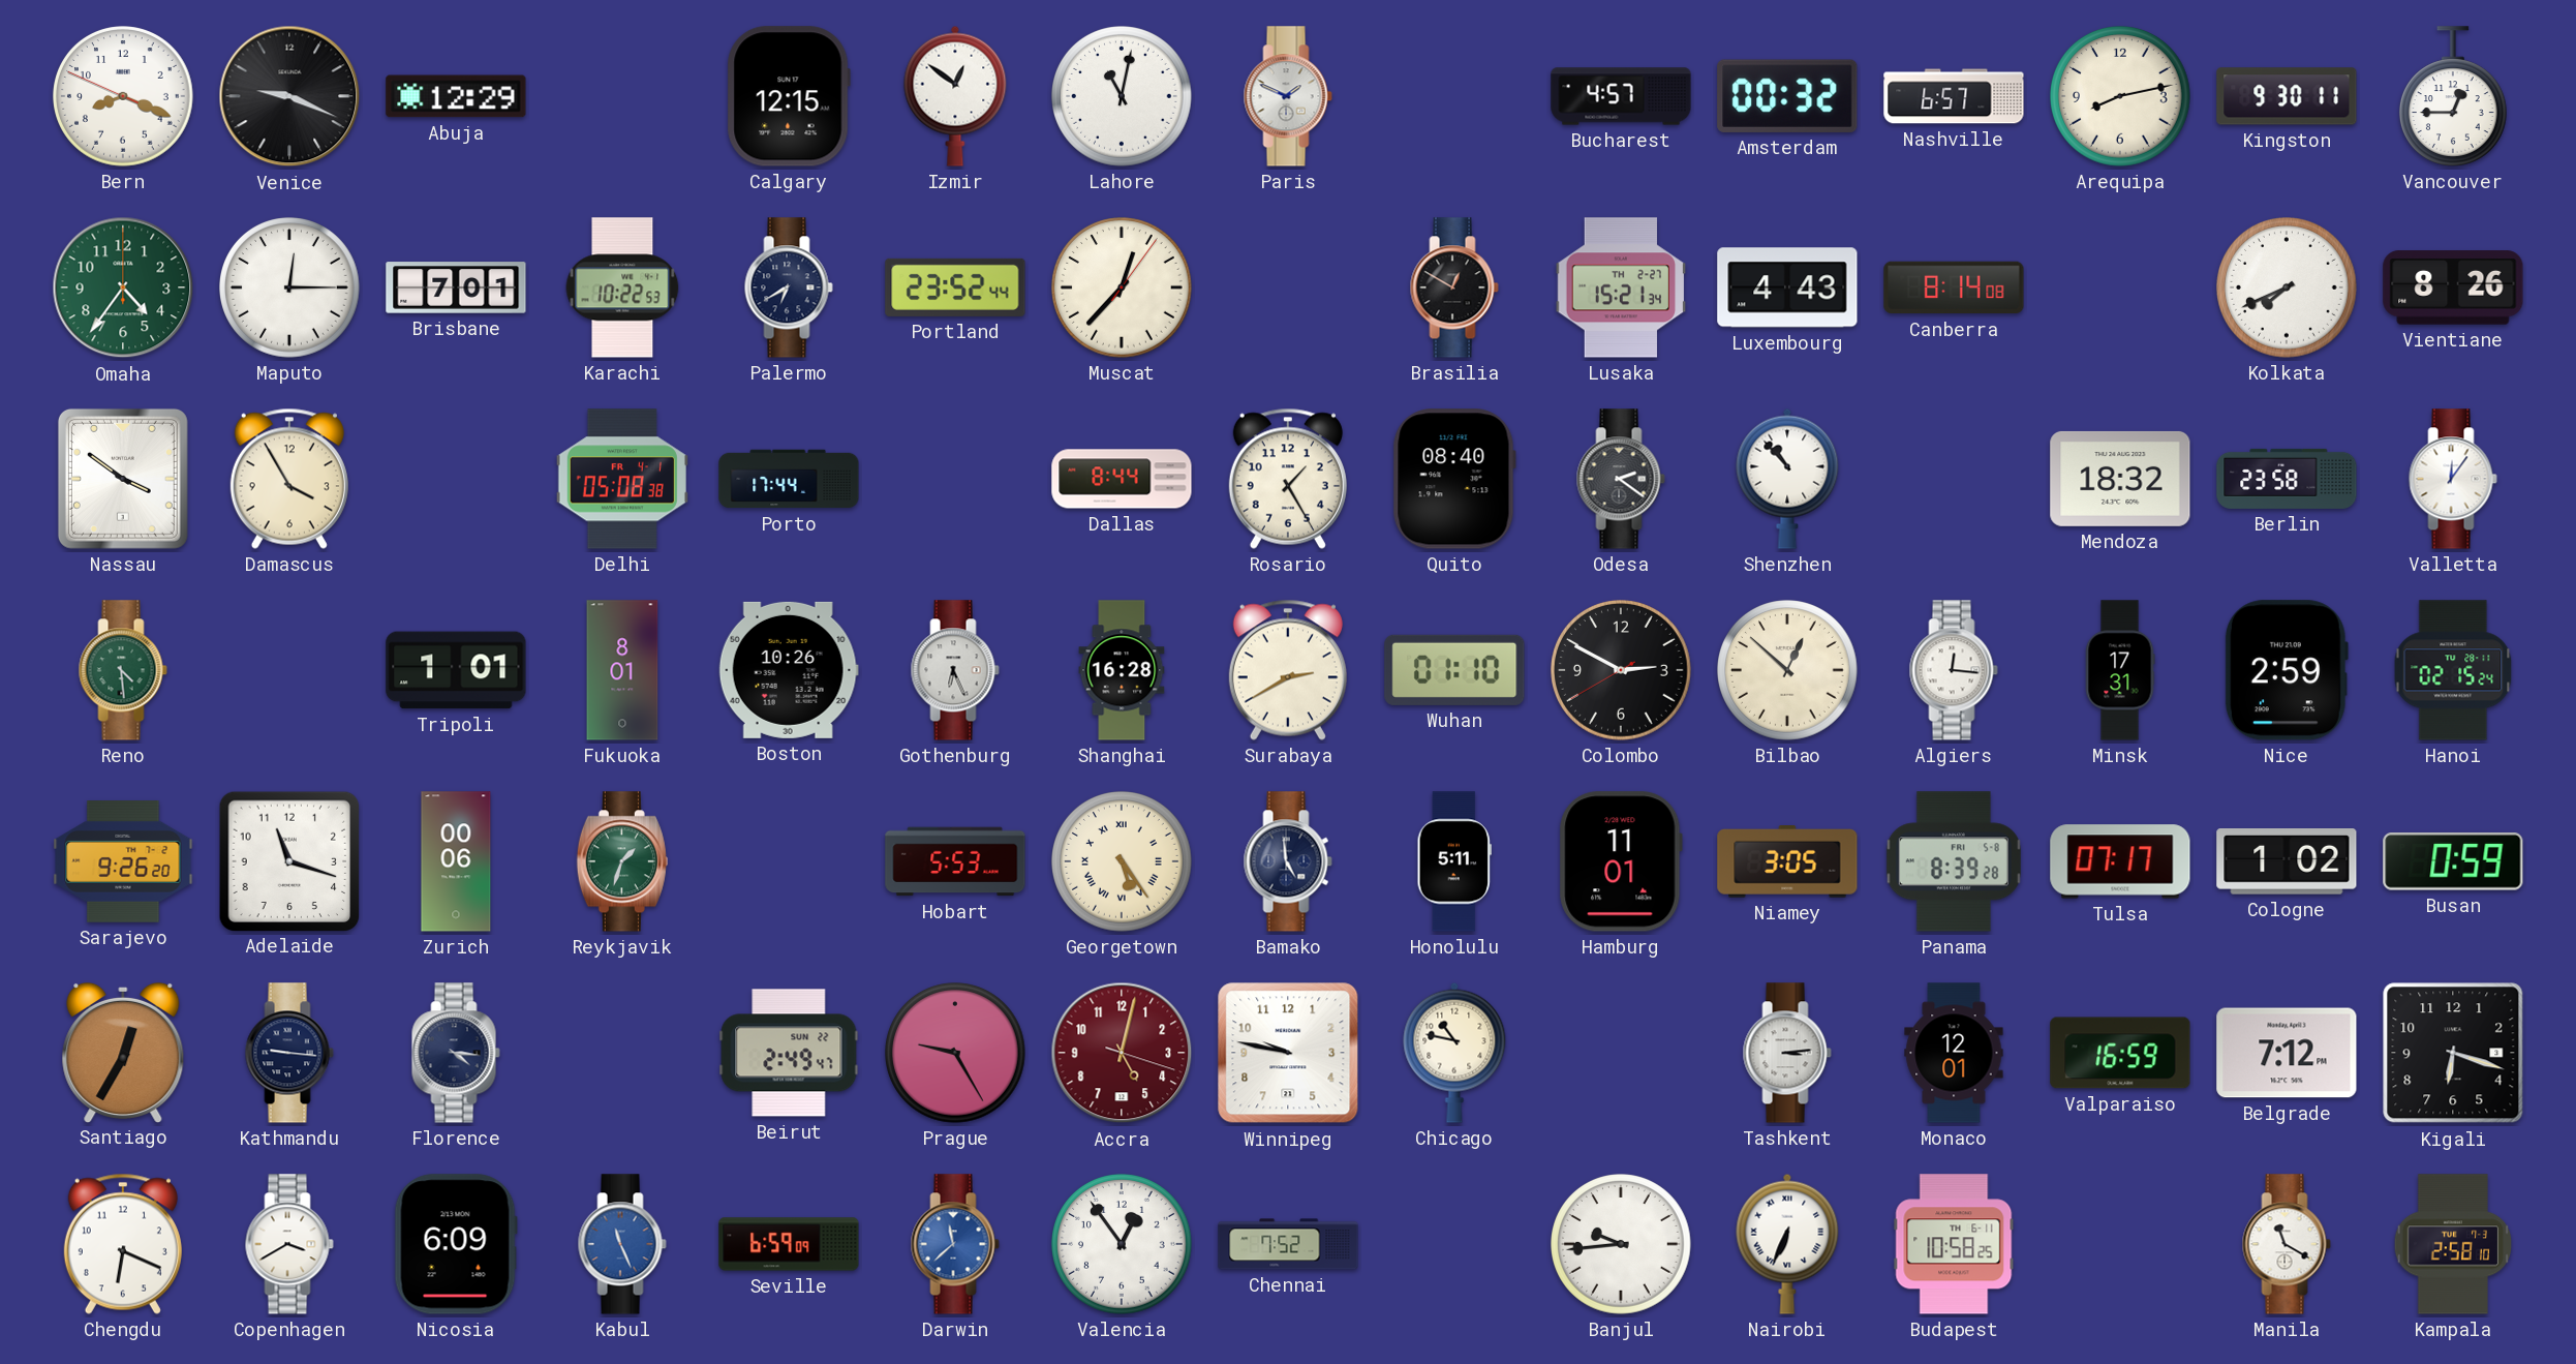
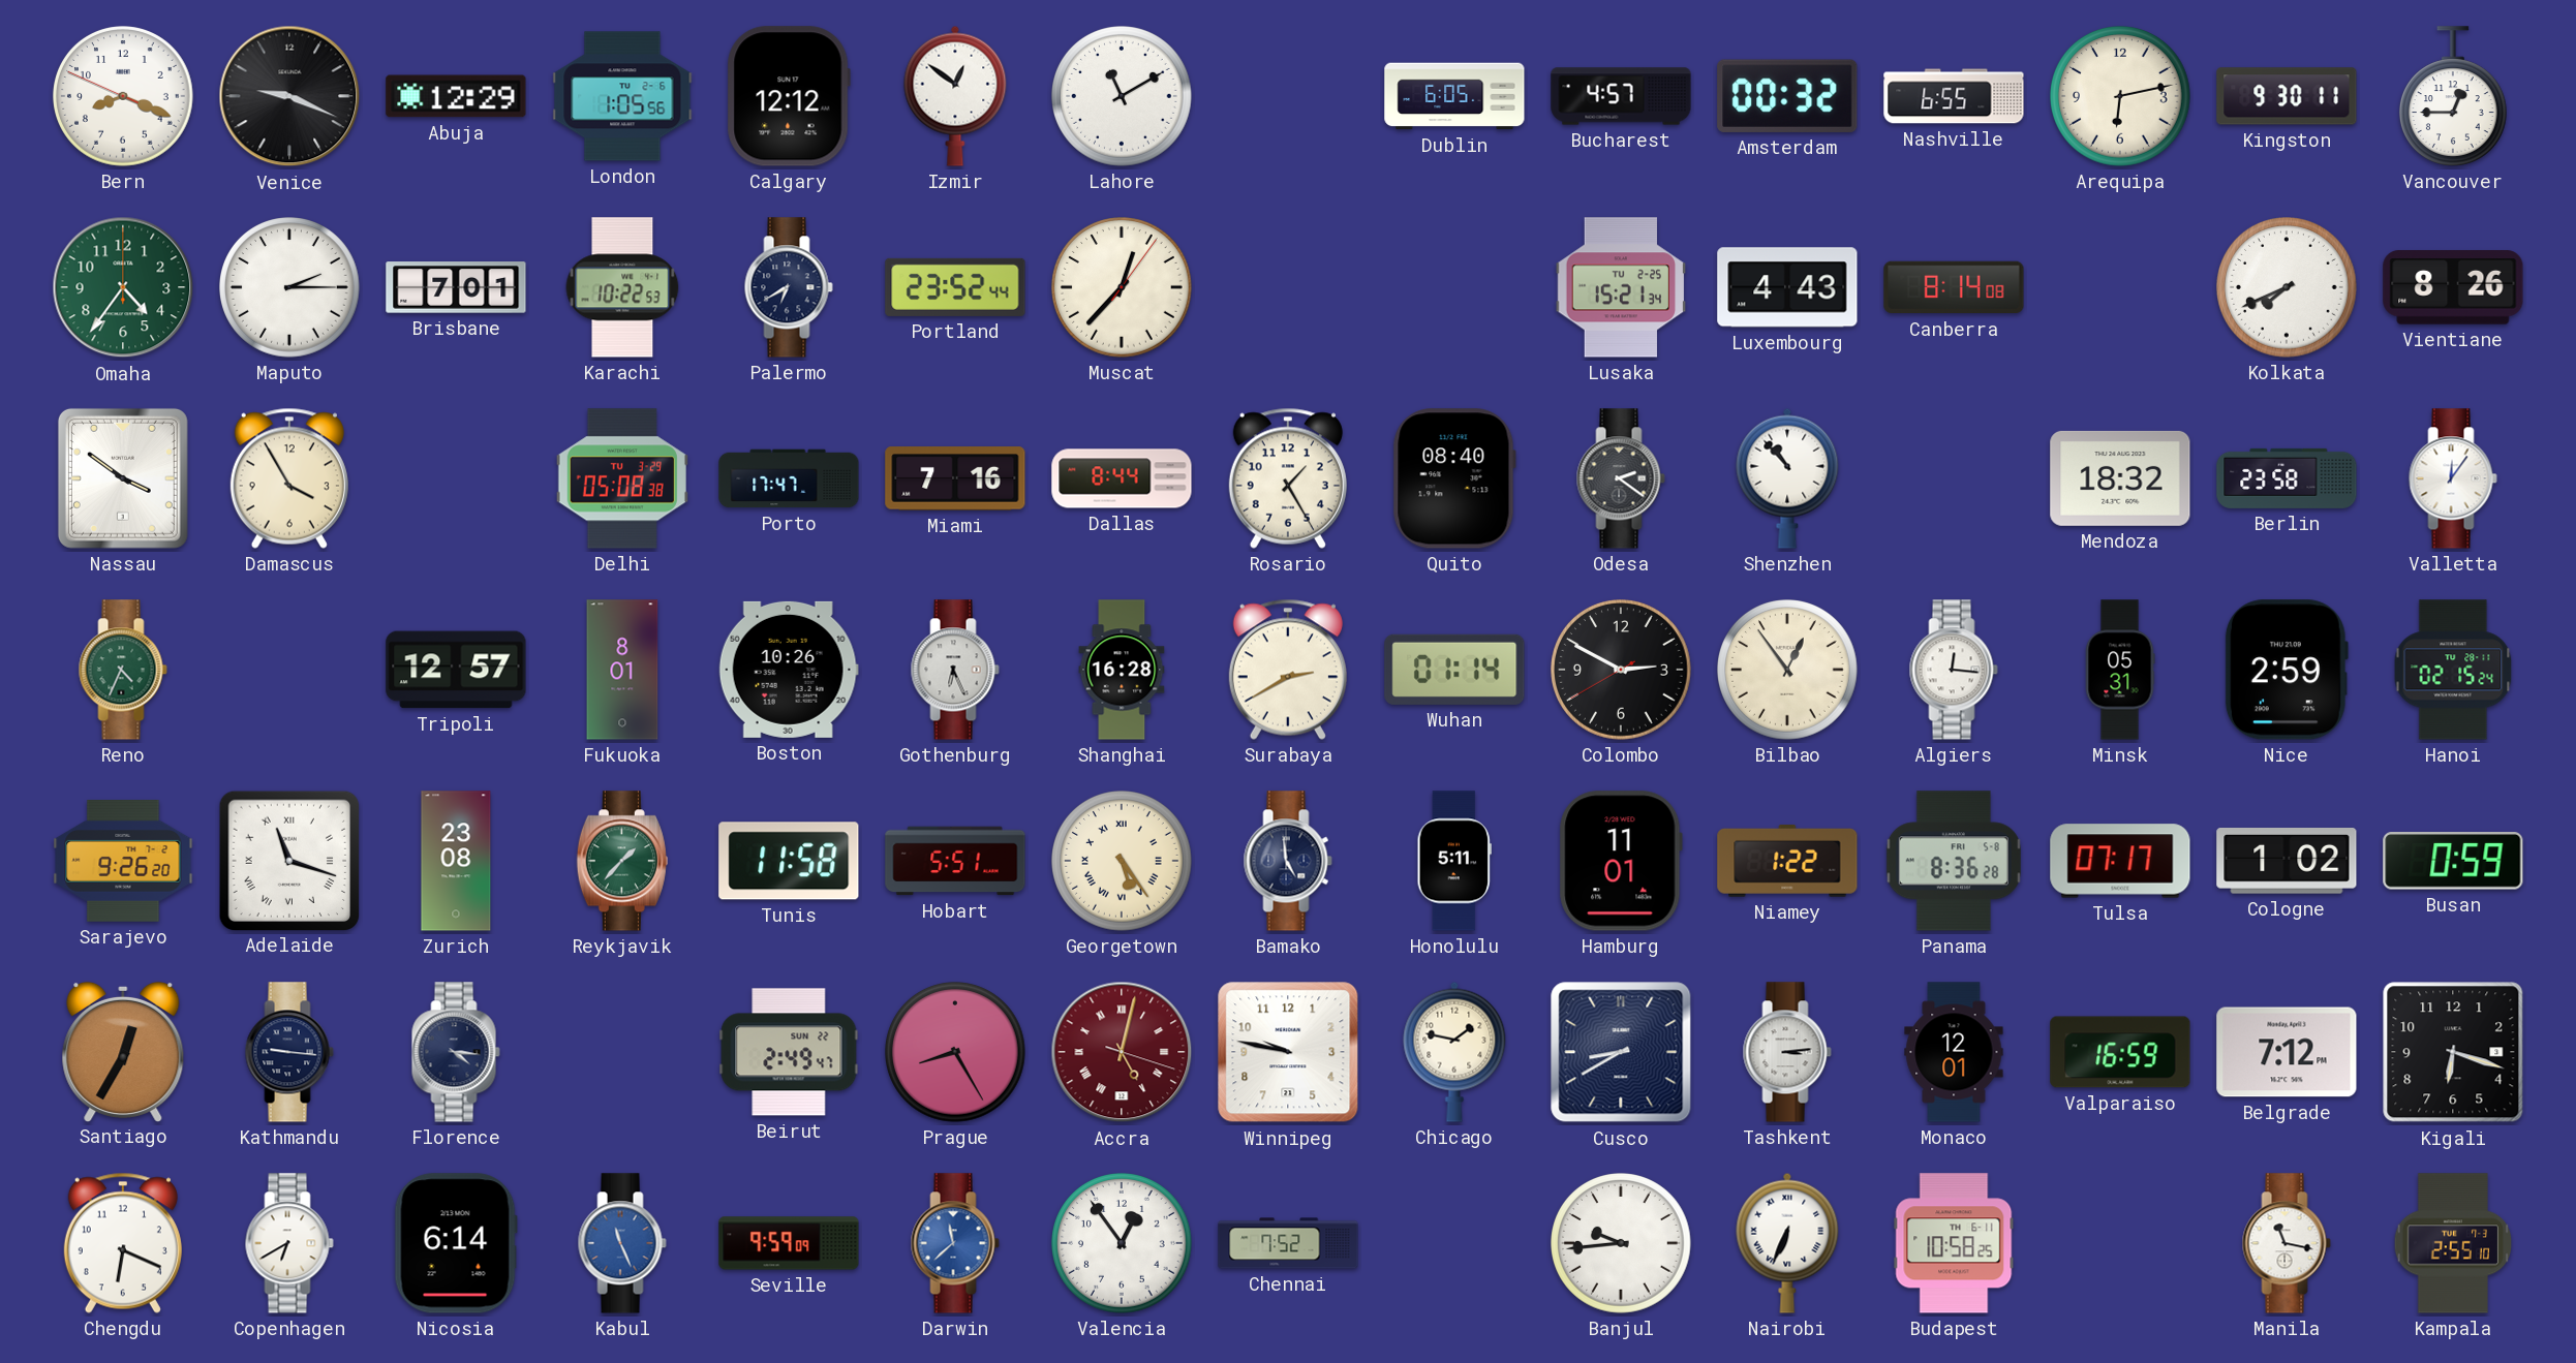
London: none -> 1:05
Calgary: 12:15 -> 12:12
Lahore: 11:02 -> 11:10
Paris: 1:49 -> none
Dublin: none -> 6:05
Nashville: 6:57 -> 6:55
Arequipa: 8:13 -> 6:13
Maputo: 12:15 -> 2:15
Brasilia: 12:50 -> none
Lusaka date: TH 2-27 -> TU 2-25
Delhi date: FR 4-1 -> TU 3-29
Porto: 17:44 -> 17:47
Miami: none -> 7:16
Reno: 4:29 -> 4:34
Tripoli: 1:01 -> 12:57
Wuhan: 01:10 -> 01:14
Bilbao: 12:52 -> 12:54
Minsk: 17:31 -> 05:31
Adelaide numerals: Arabic -> Roman
Zurich: 00:06 -> 23:08
Reykjavik: 1:33 -> 1:37
Tunis: none -> 11:58
Hobart: 5:53 -> 5:51
Niamey: 3:05 -> 1:22
Panama: 8:39 -> 8:36
Prague: 9:25 -> 8:25
Accra numerals: Arabic -> Roman
Chicago: 10:47 -> 1:47
Cusco: none -> 8:40
Copenhagen: 3:40 -> 6:40
Nicosia: 6:09 -> 6:14
Seville: 6:59 -> 9:59
Manila: 11:20 -> 11:17
Kampala: 2:58 -> 2:55
